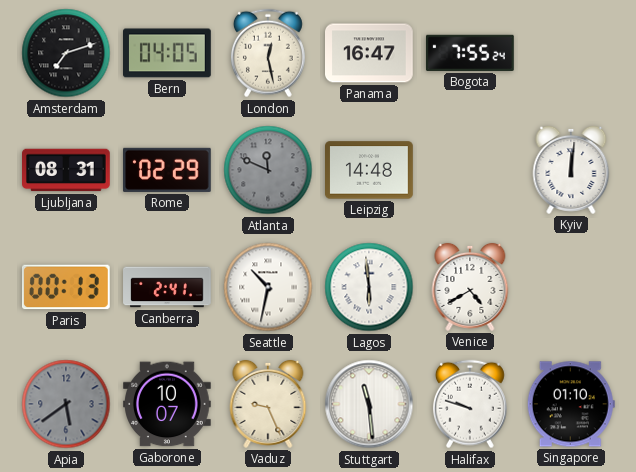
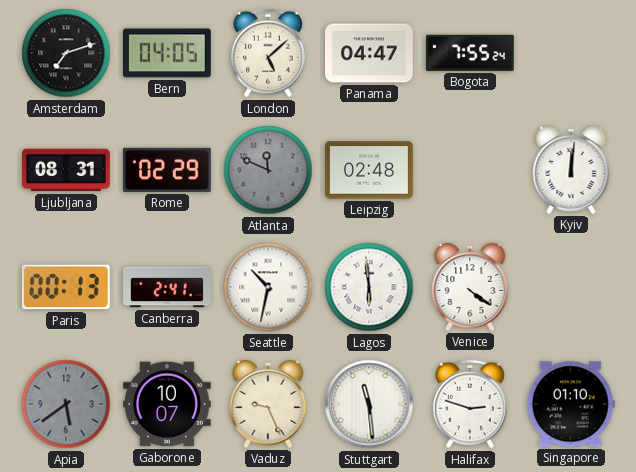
London: 12:28 -> 5:08
Panama: 16:47 -> 04:47
Leipzig: 14:48 -> 02:48
Venice: 4:40 -> 4:21
Halifax: 9:48 -> 2:48
